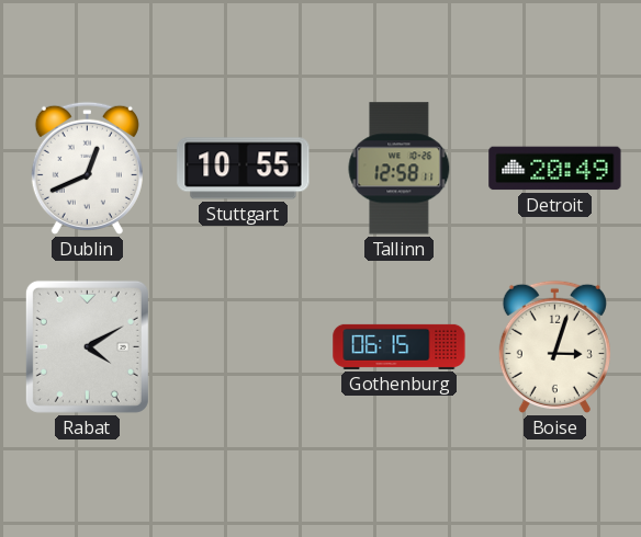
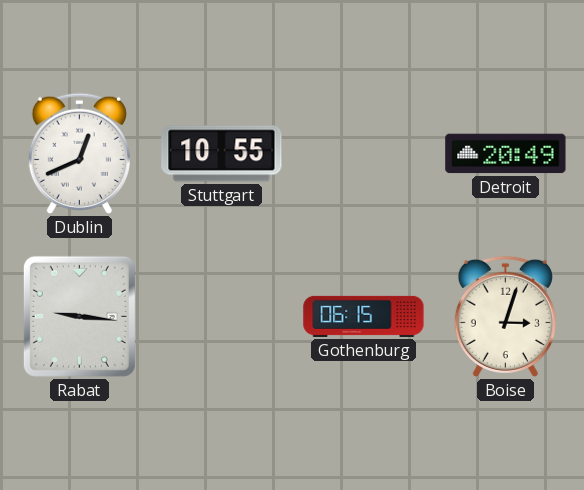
Tallinn: 12:58 -> none
Rabat: 4:10 -> 9:16
